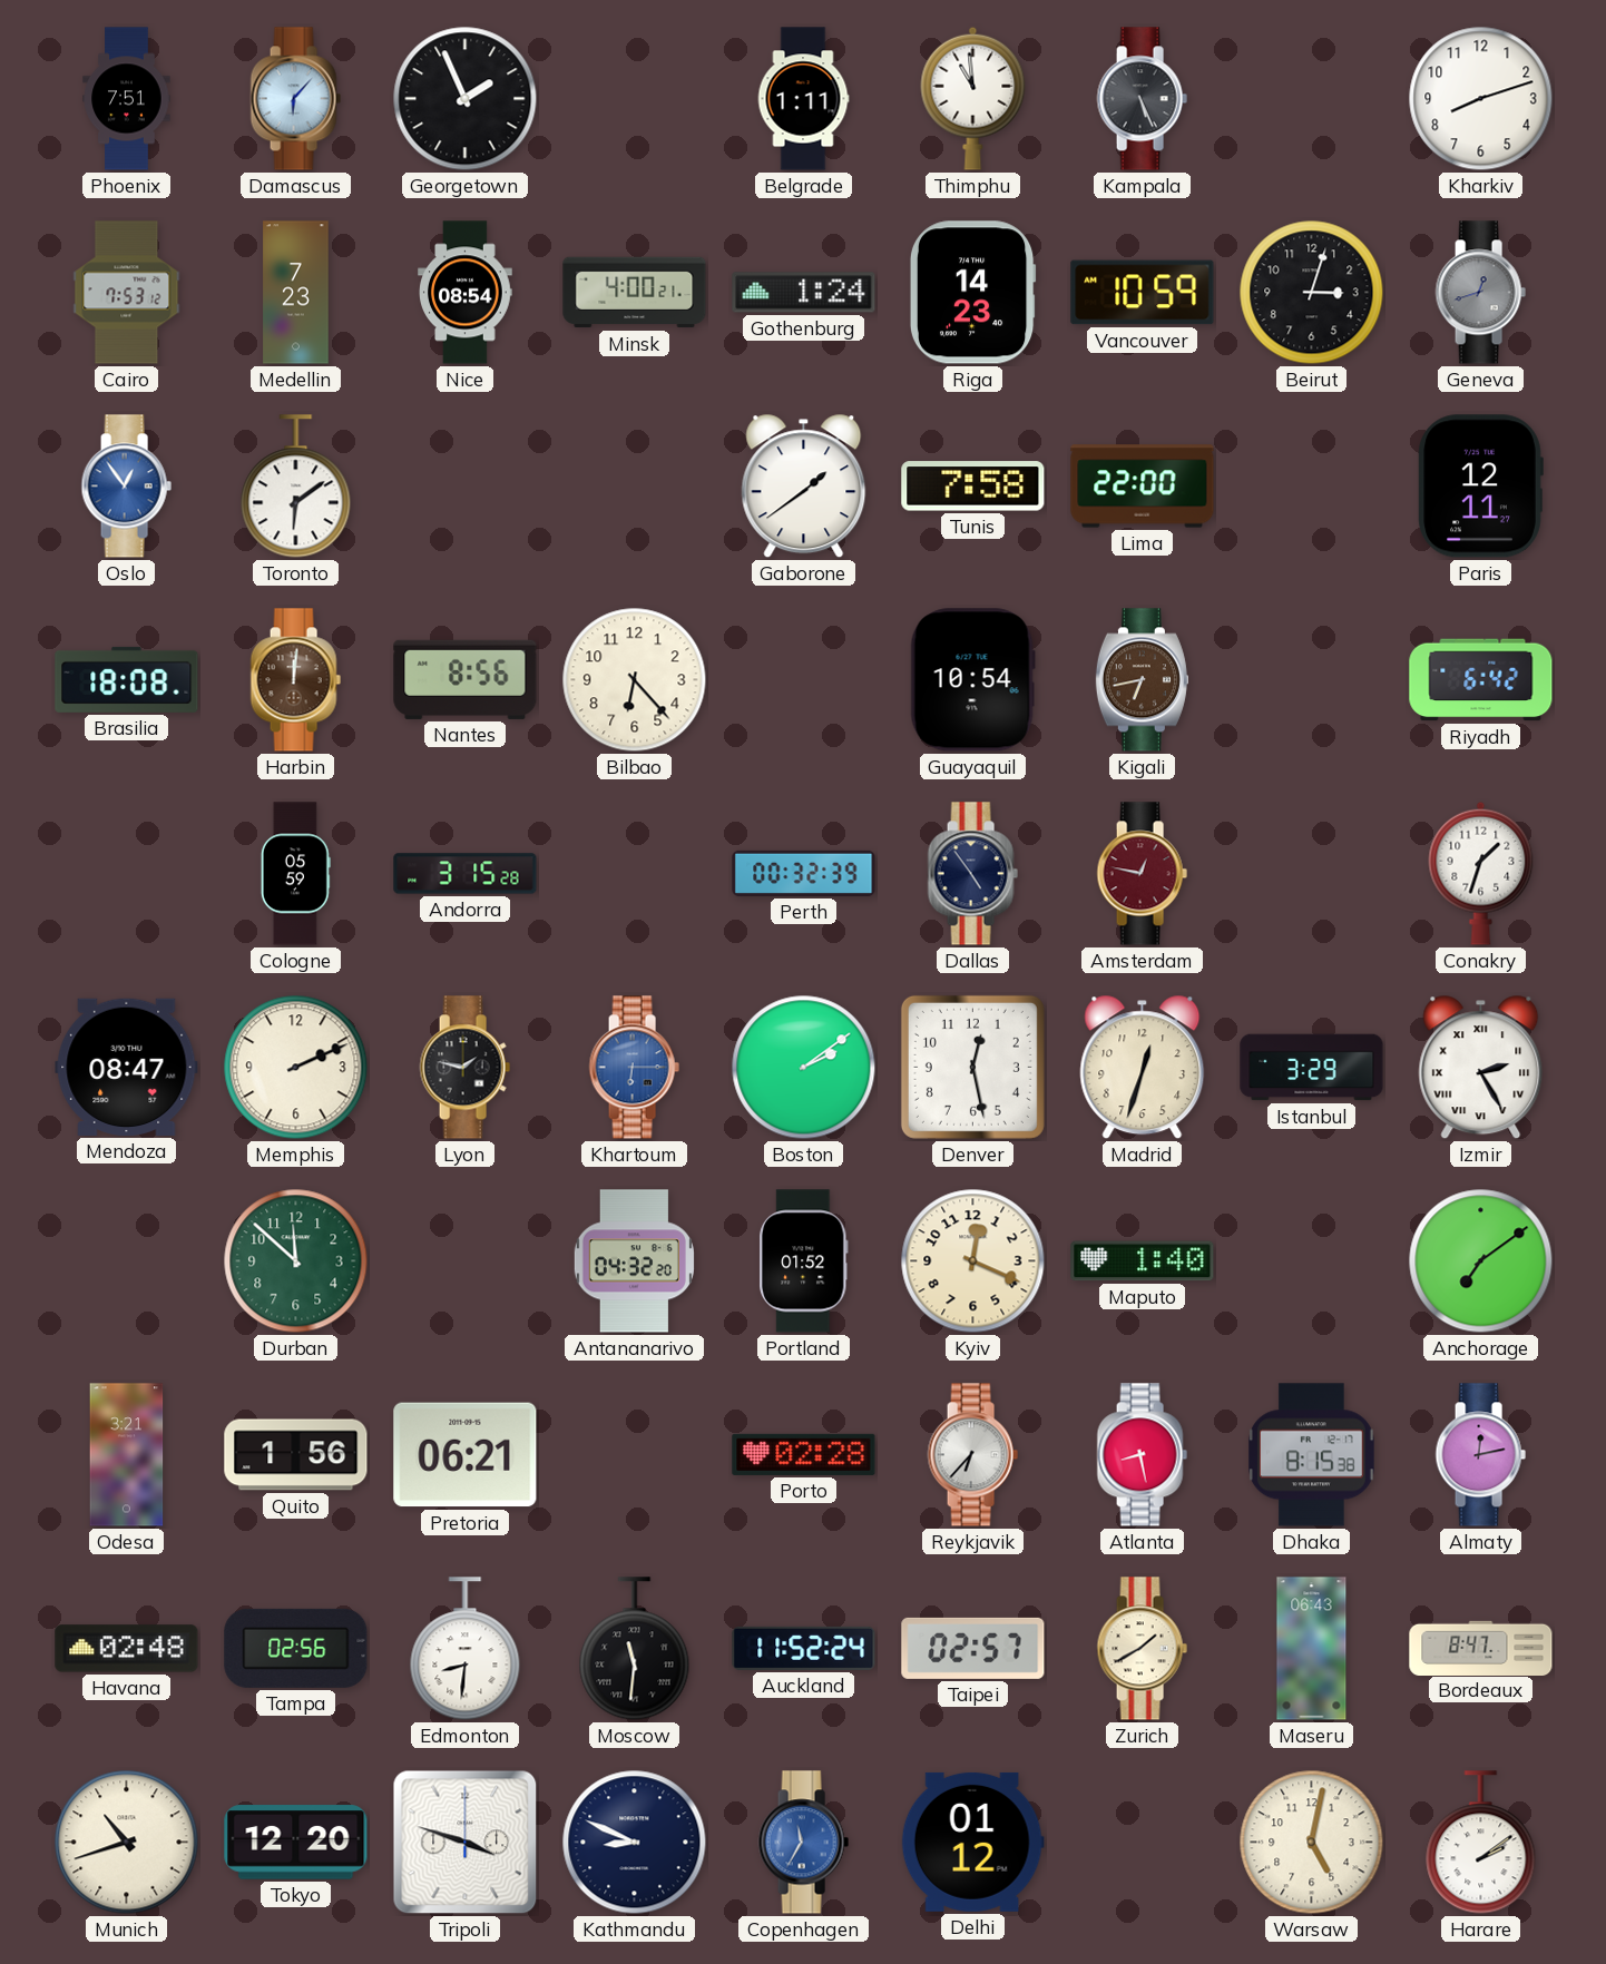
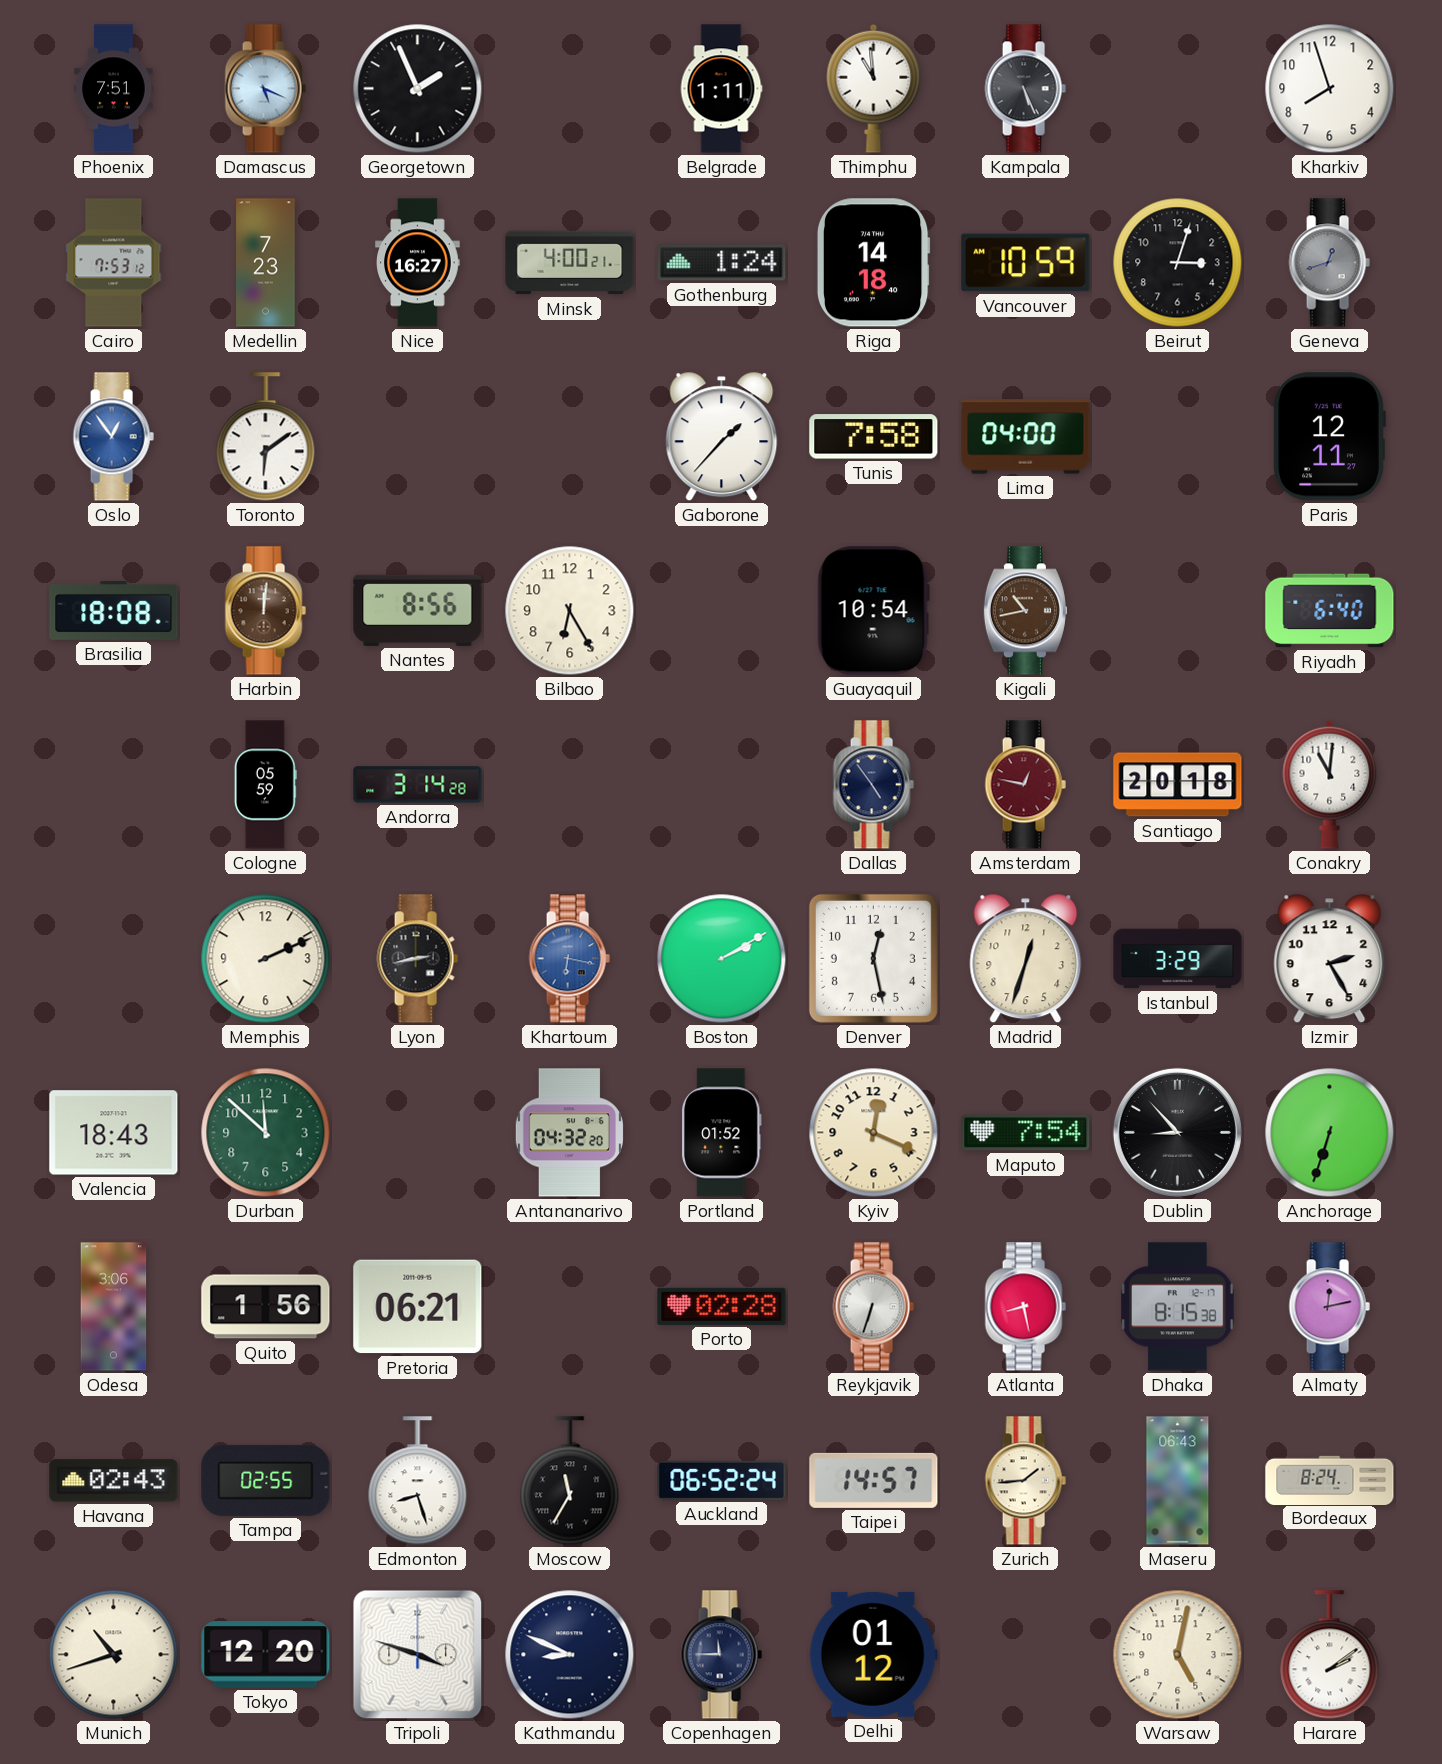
Damascus: 6:07 -> 5:19
Kharkiv: 8:12 -> 7:57
Nice: 08:54 -> 16:27
Riga: 14:23 -> 14:18
Gaborone: 1:39 -> 1:37
Lima: 22:00 -> 04:00
Bilbao: 6:23 -> 6:25
Kigali: 6:43 -> 10:43
Riyadh: 6:42 -> 6:40
Andorra: 3:15 -> 3:14
Perth: 00:32 -> none
Santiago: none -> 20:18
Conakry: 1:33 -> 11:01
Mendoza: 08:47 -> none
Lyon: 1:47 -> 2:43
Khartoum: 6:15 -> 6:17
Boston: 2:09 -> 2:10
Izmir numerals: Roman -> Arabic
Valencia: none -> 18:43
Maputo: 1:40 -> 7:54
Dublin: none -> 8:53
Anchorage: 7:09 -> 6:33
Odesa: 3:21 -> 3:06
Reykjavik: 6:37 -> 6:33
Havana: 02:48 -> 02:43
Tampa: 02:56 -> 02:55
Edmonton: 8:31 -> 8:27
Moscow: 11:31 -> 11:35
Auckland: 11:52 -> 06:52
Taipei: 02:57 -> 14:57
Zurich: 1:40 -> 1:44
Bordeaux: 8:47 -> 8:24
Copenhagen: 11:35 -> 11:45
Copenhagen dial: blue -> navy
